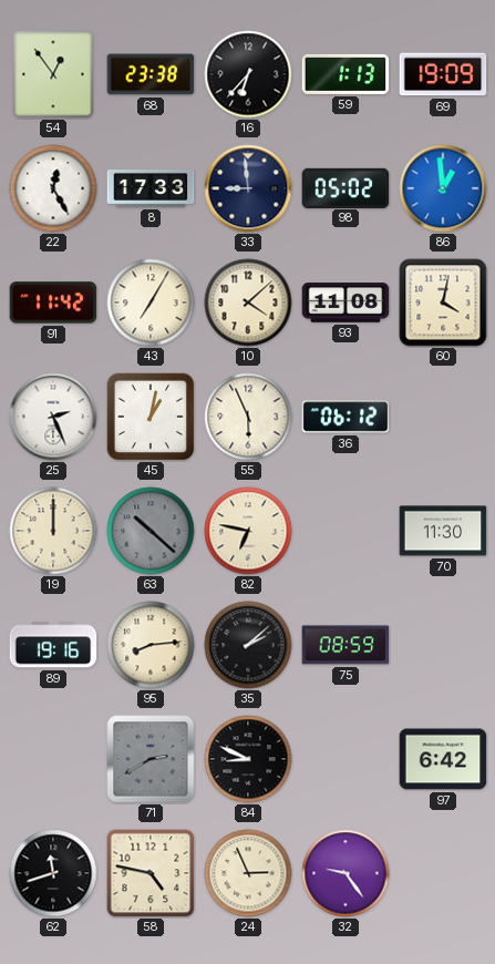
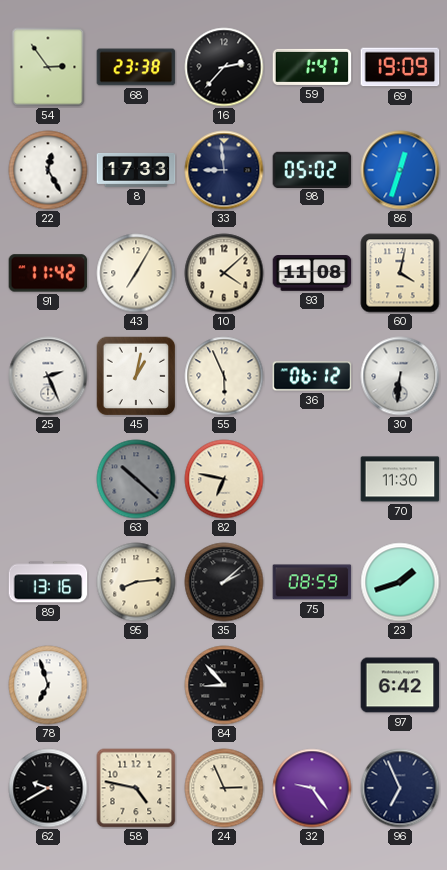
54: 12:54 -> 2:54
16: 6:37 -> 2:37
59: 1:13 -> 1:47
86: 12:59 -> 12:33
30: none -> 6:31
19: 12:00 -> none
89: 19:16 -> 13:16
23: none -> 1:42
78: none -> 6:57
71: 2:40 -> none
84: 8:49 -> 8:53
62: 11:42 -> 9:40
96: none -> 6:56
